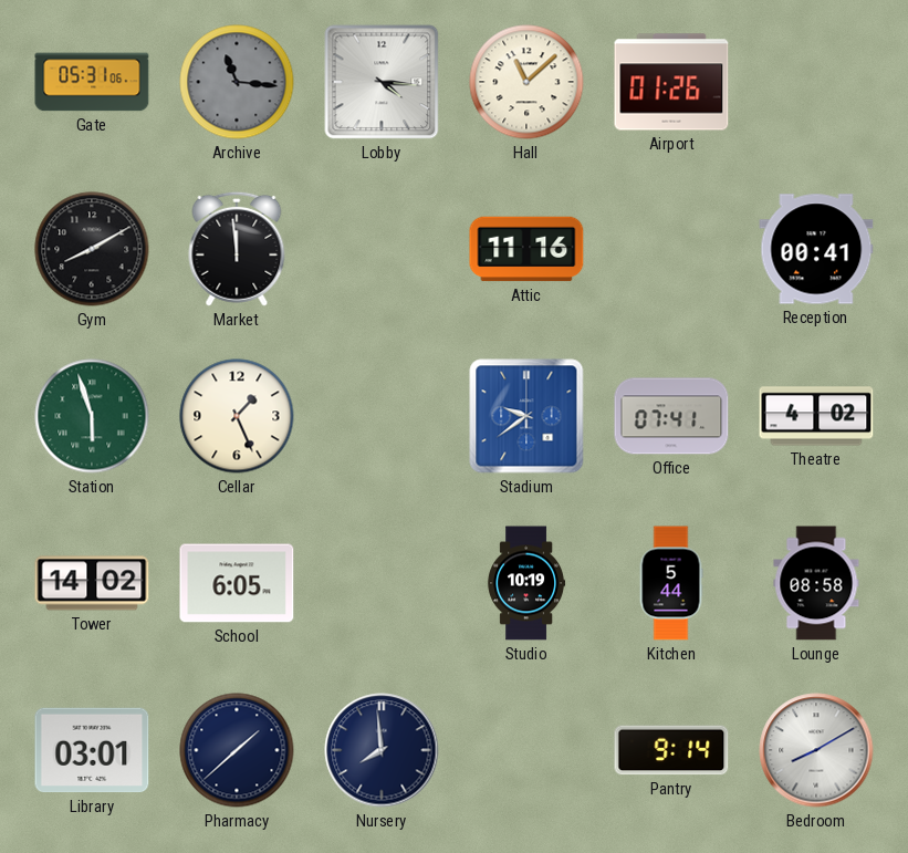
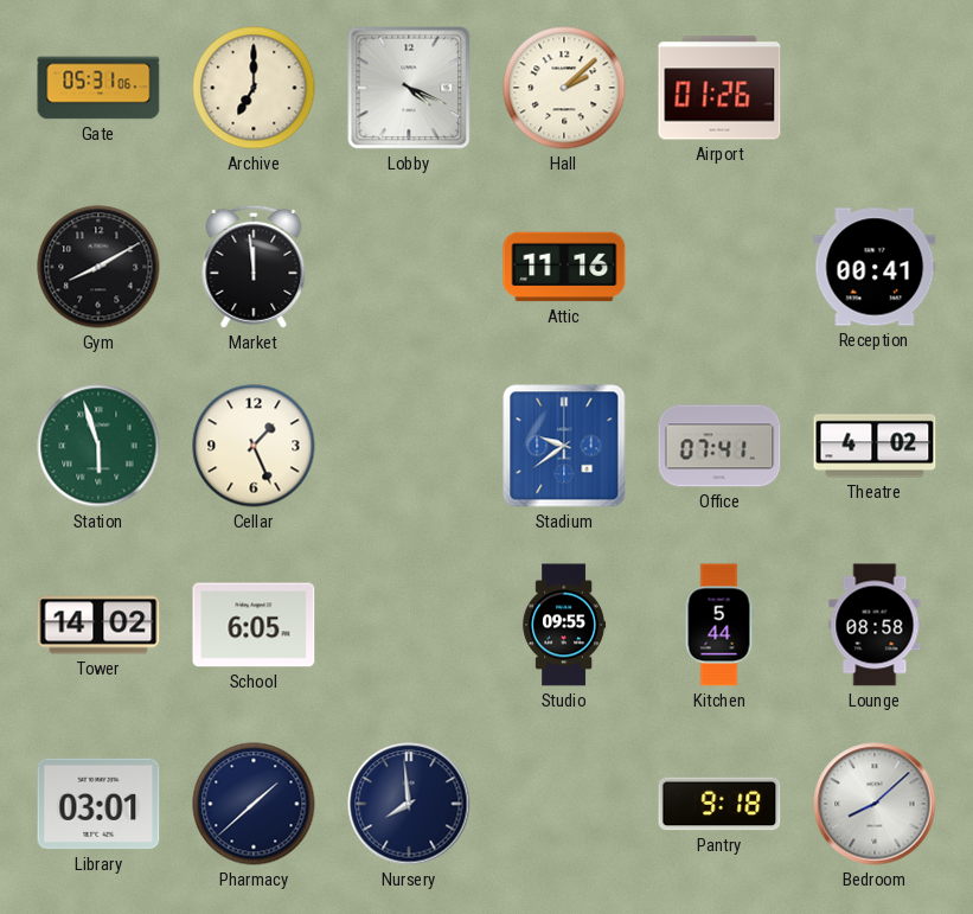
Archive: 11:16 -> 7:00
Archive dial: grey -> cream
Lobby: 4:16 -> 4:19
Hall: 11:08 -> 2:08
Studio: 10:19 -> 09:55
Pantry: 9:14 -> 9:18
Bedroom: 8:10 -> 8:08
